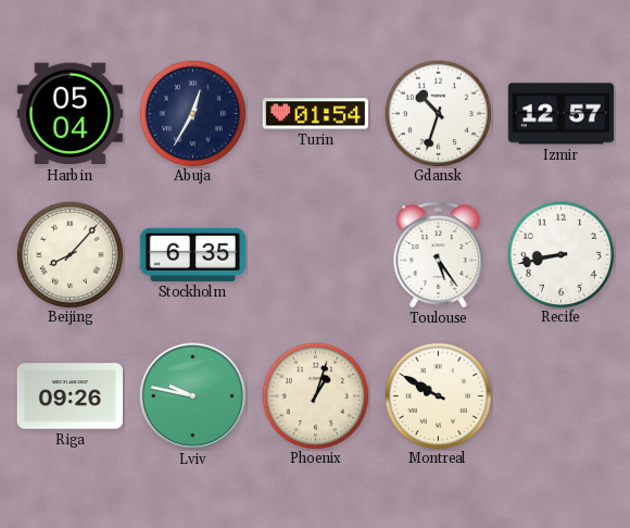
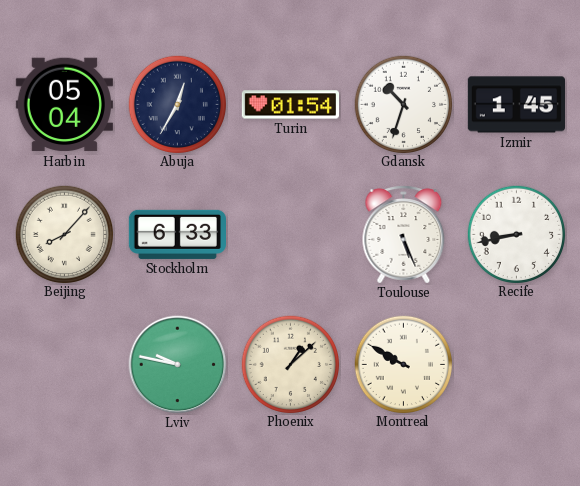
Izmir: 12:57 -> 1:45
Stockholm: 6:35 -> 6:33
Toulouse: 5:24 -> 5:26
Riga: 09:26 -> none
Phoenix: 1:03 -> 1:08
